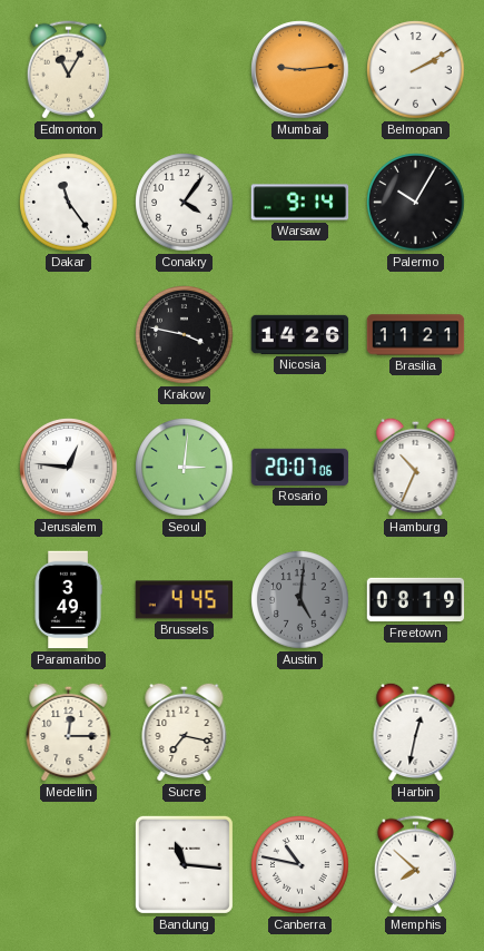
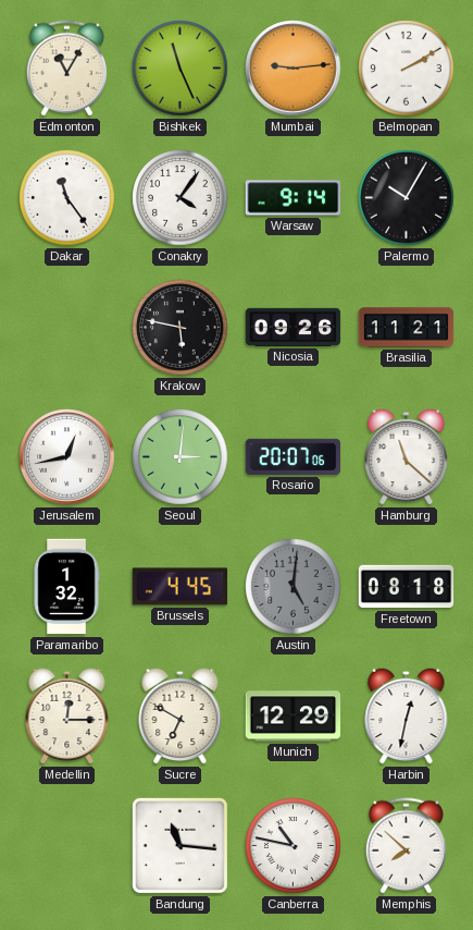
Bishkek: none -> 11:26
Krakow: 3:47 -> 5:47
Nicosia: 14:26 -> 09:26
Jerusalem: 12:46 -> 12:43
Hamburg: 10:34 -> 11:22
Paramaribo: 3:49 -> 1:32
Freetown: 08:19 -> 08:18
Sucre: 7:17 -> 6:50
Munich: none -> 12:29
